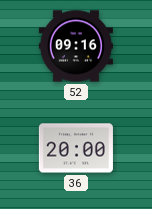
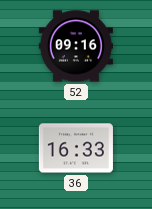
36: 20:00 -> 16:33
